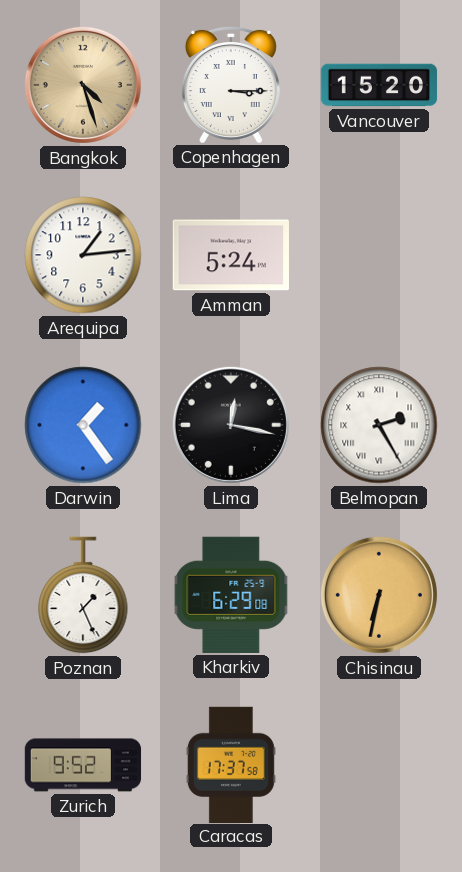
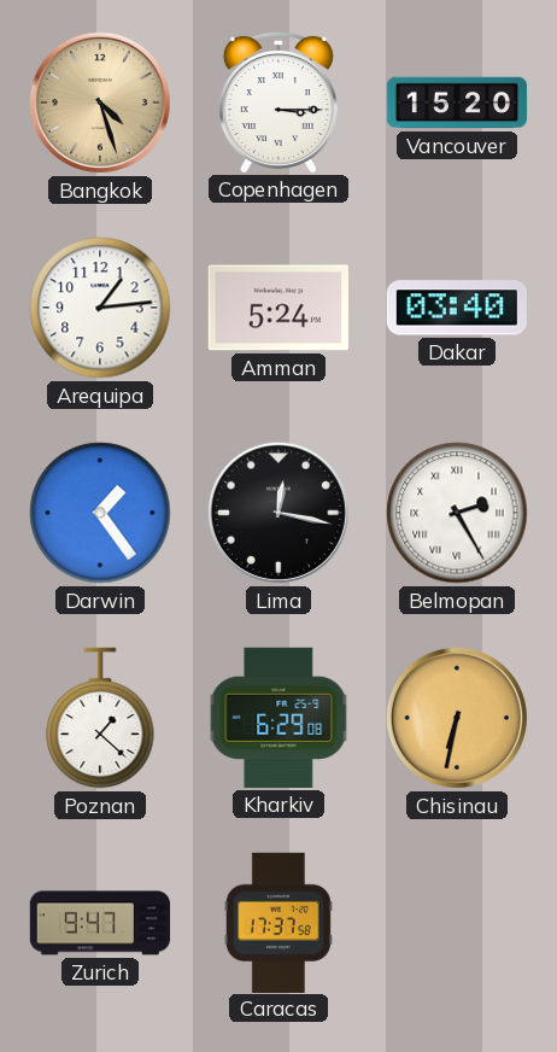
Dakar: none -> 03:40
Poznan: 1:26 -> 1:22
Zurich: 9:52 -> 9:47
